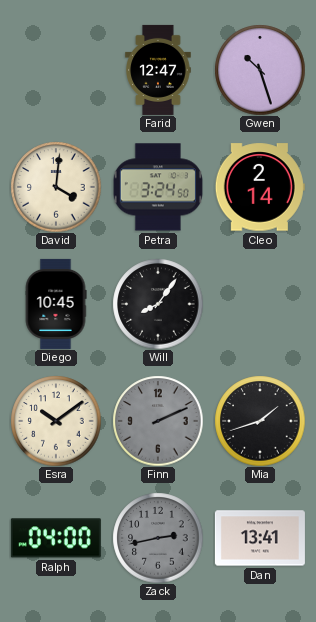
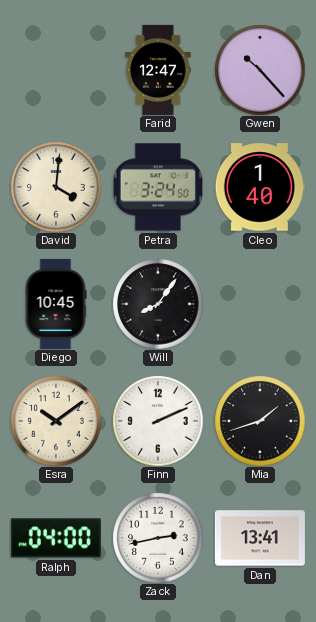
Gwen: 10:27 -> 10:23
Cleo: 2:14 -> 1:40
Finn dial: grey -> white
Zack dial: grey -> white
